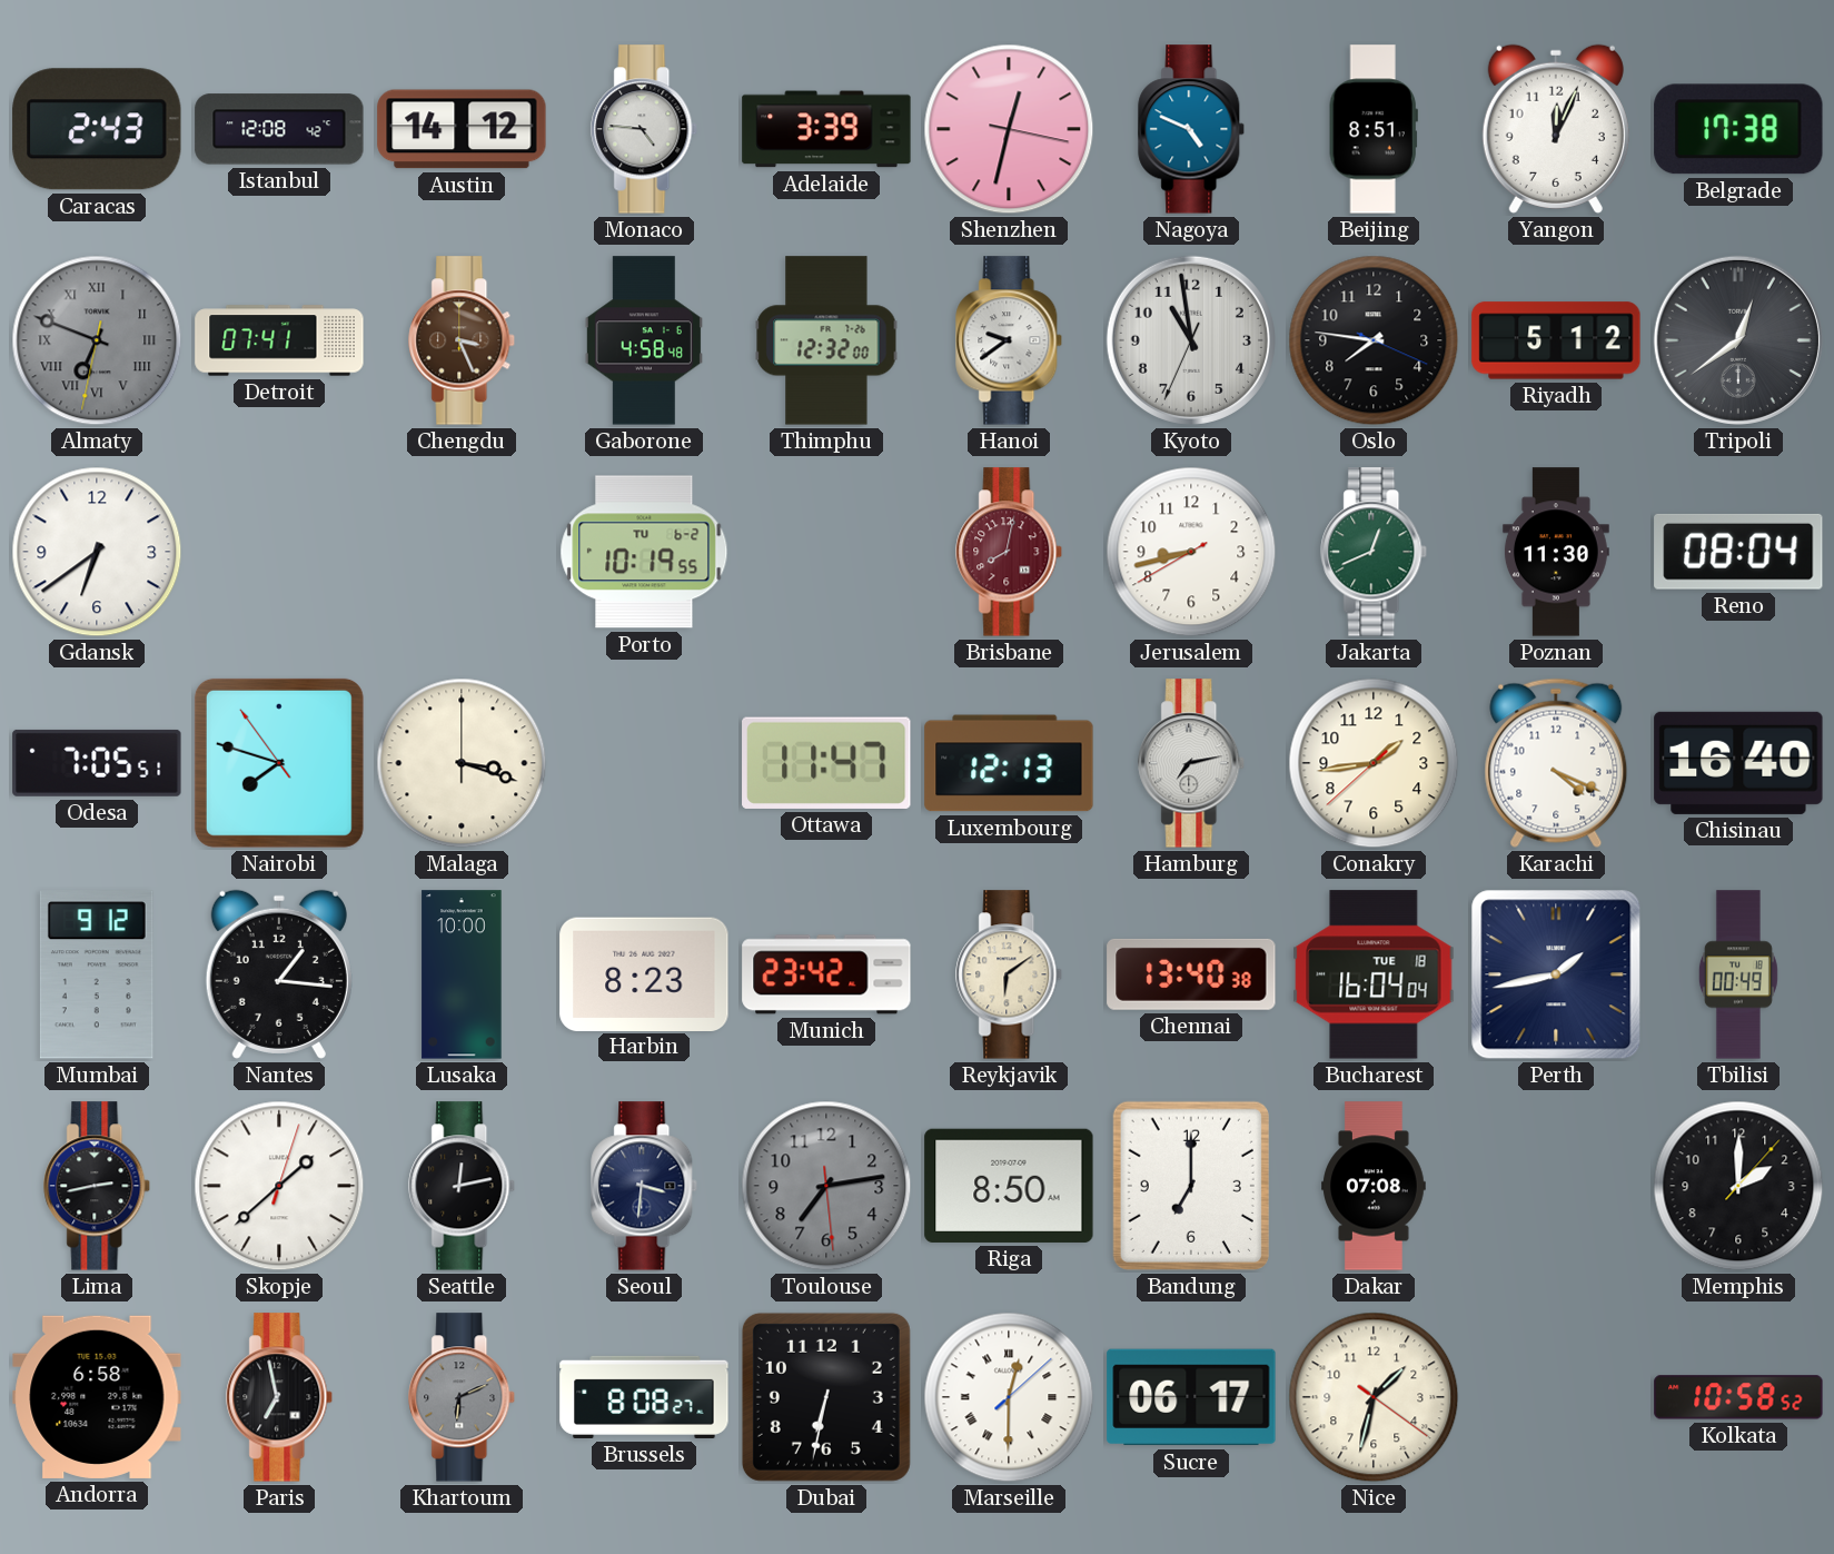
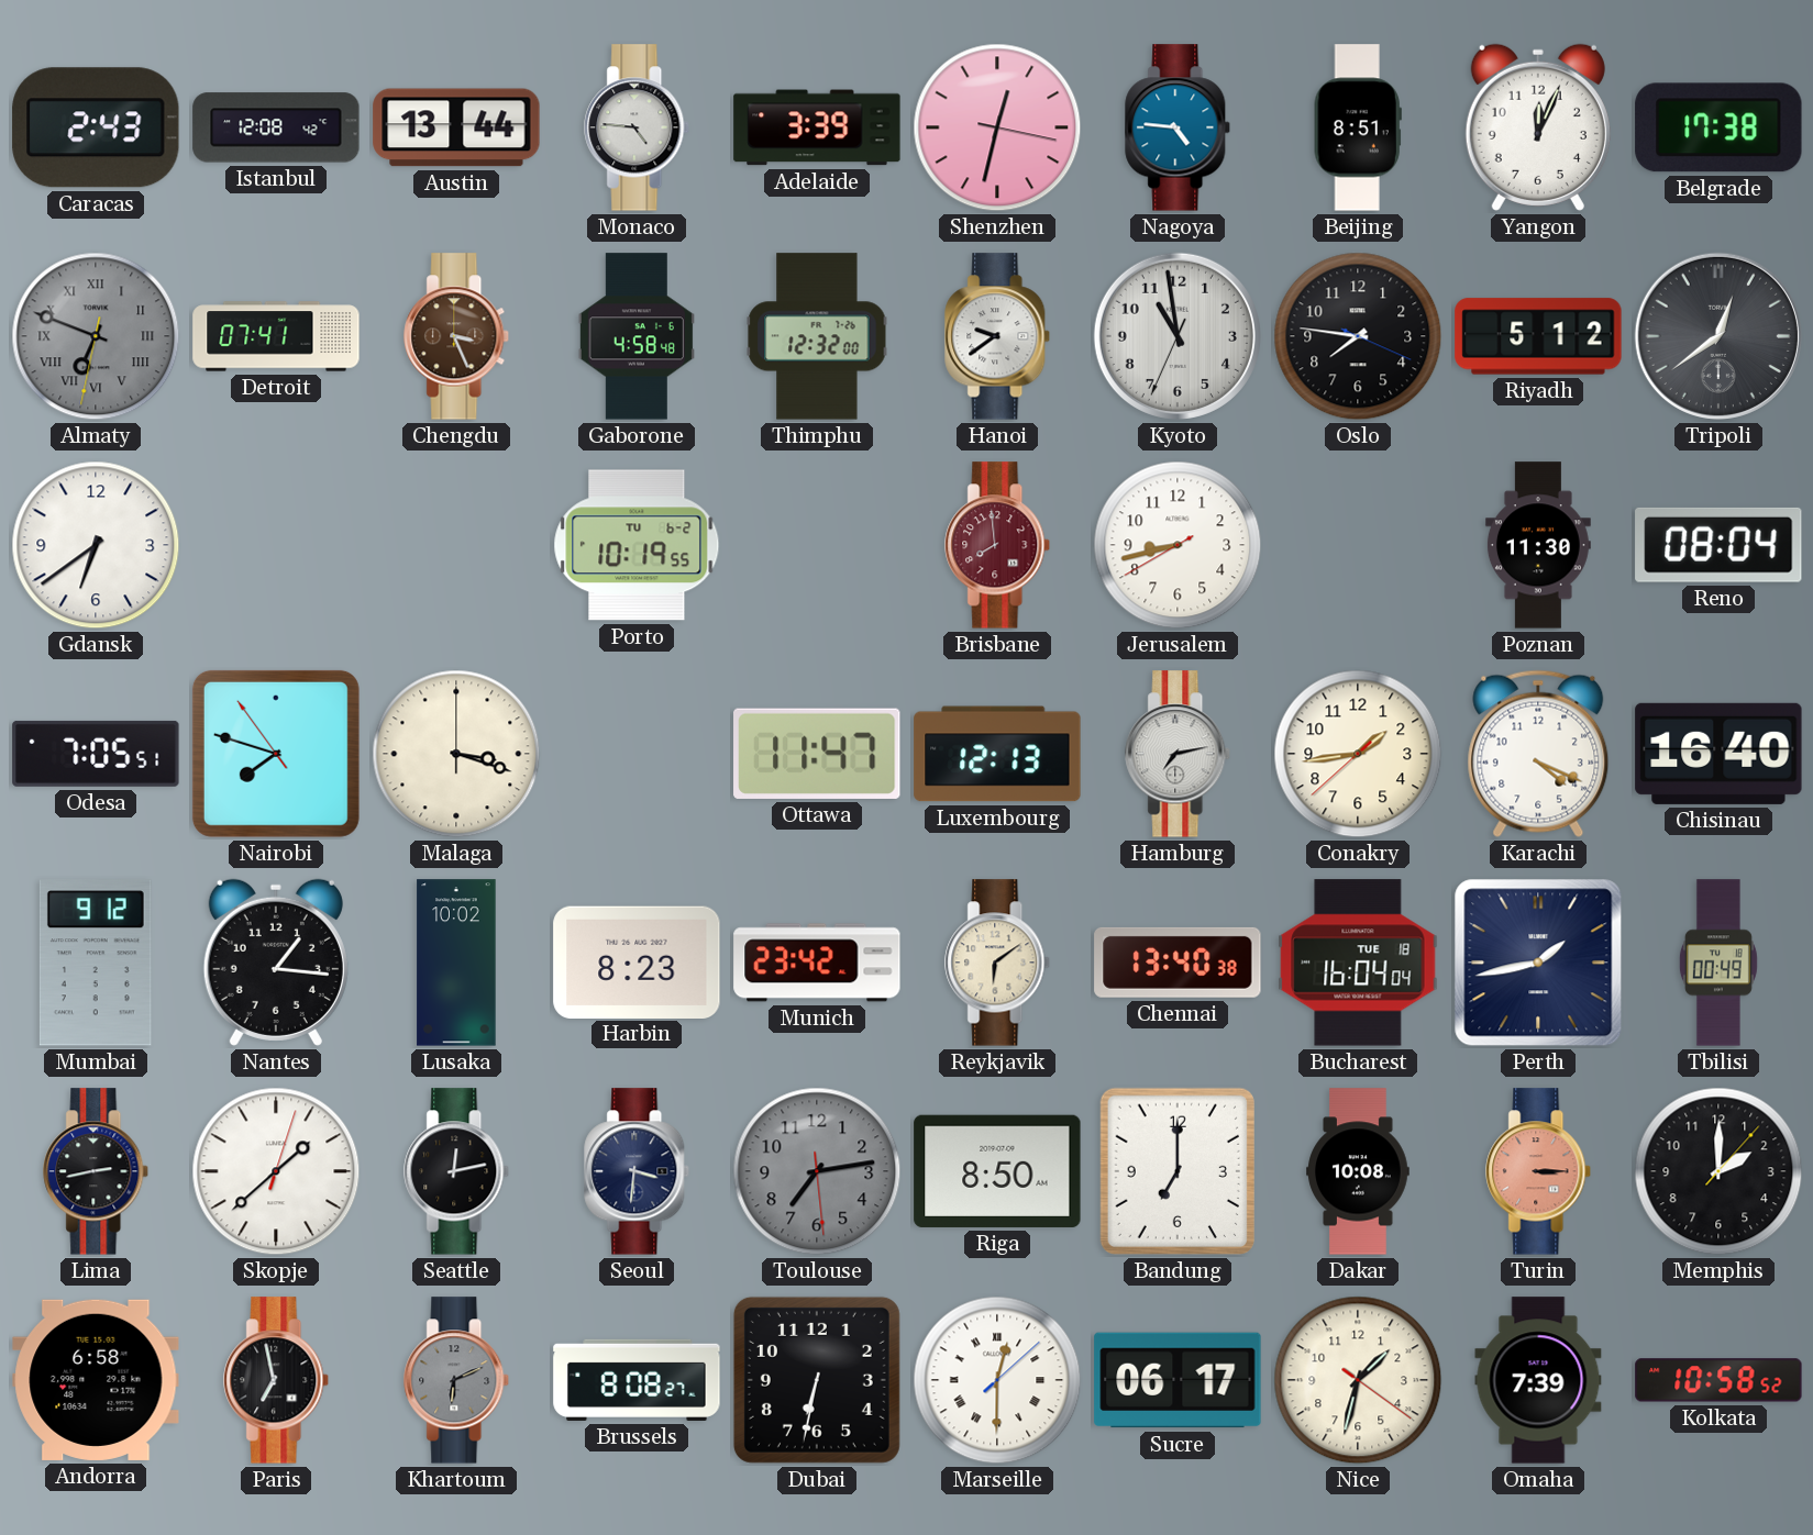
Austin: 14:12 -> 13:44
Nagoya: 4:49 -> 4:46
Brisbane: 8:02 -> 7:59
Jakarta: 12:41 -> none
Lusaka: 10:00 -> 10:02
Dakar: 07:08 -> 10:08
Turin: none -> 3:15
Omaha: none -> 7:39
